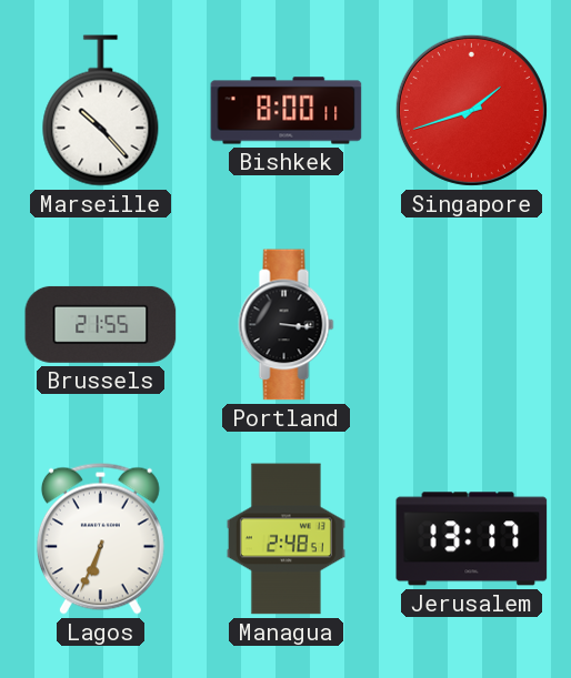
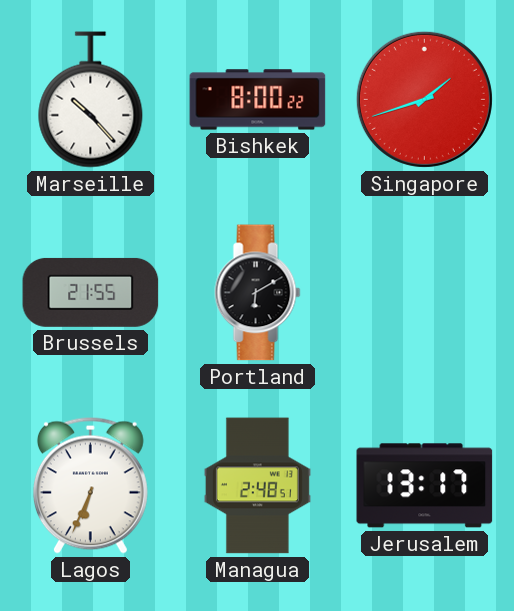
Bishkek: 8:00:11 -> 8:00:22
Portland: 3:16 -> 6:10
